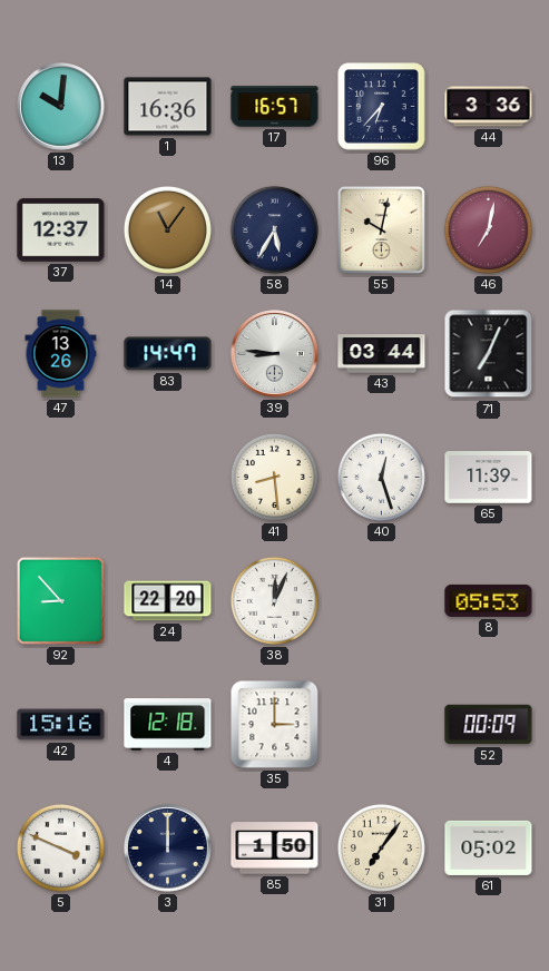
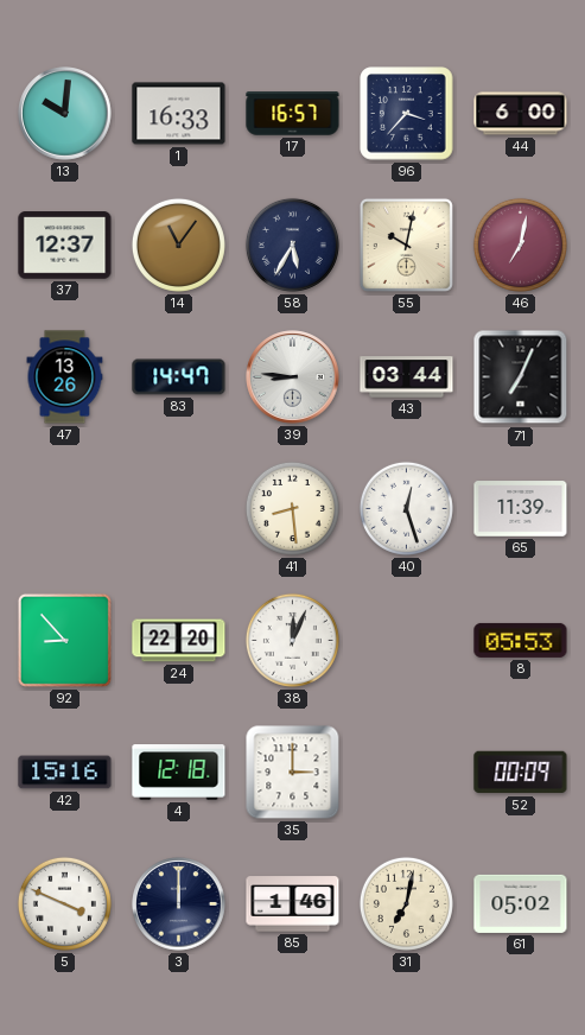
1: 16:36 -> 16:33
96: 6:37 -> 3:37
44: 3:36 -> 6:00
85: 1:50 -> 1:46
31: 7:06 -> 7:02
